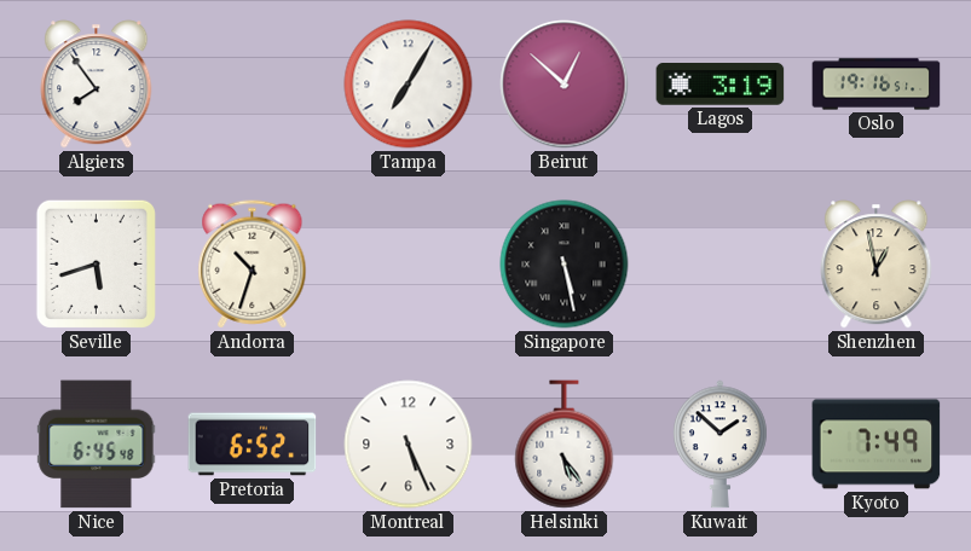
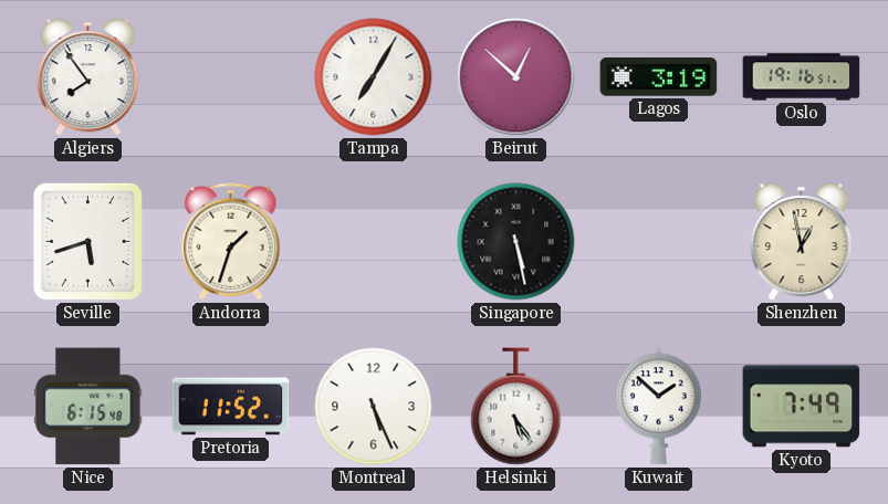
Andorra: 10:33 -> 1:33
Nice: 6:45 -> 6:15
Pretoria: 6:52 -> 11:52
